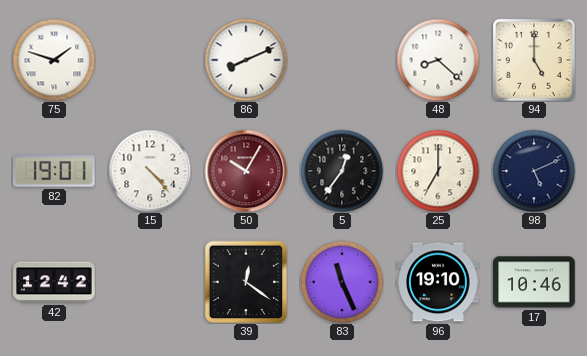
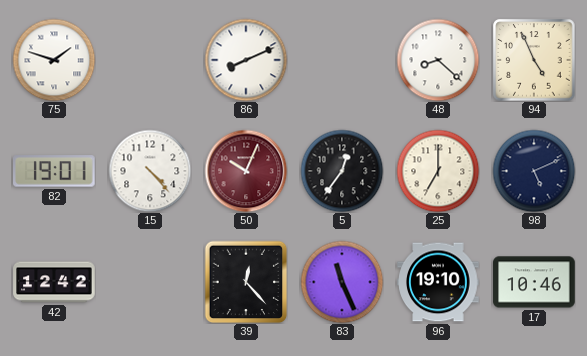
94: 5:00 -> 4:56
50: 10:05 -> 10:04
39: 12:21 -> 12:23
